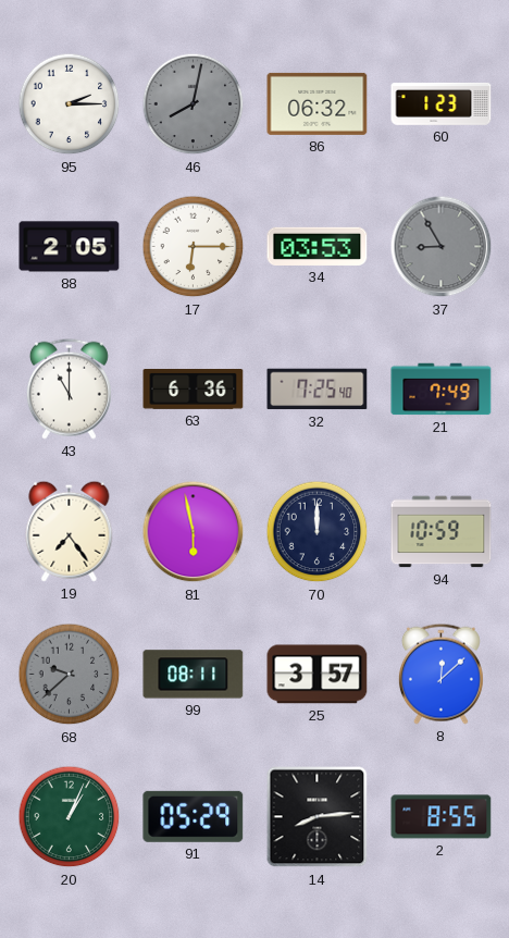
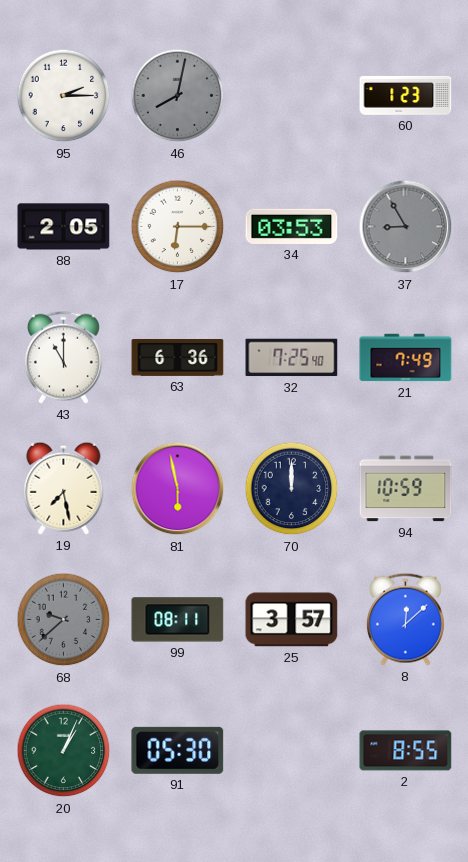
86: 06:32 -> none
19: 7:24 -> 7:28
91: 05:29 -> 05:30
14: 8:14 -> none
